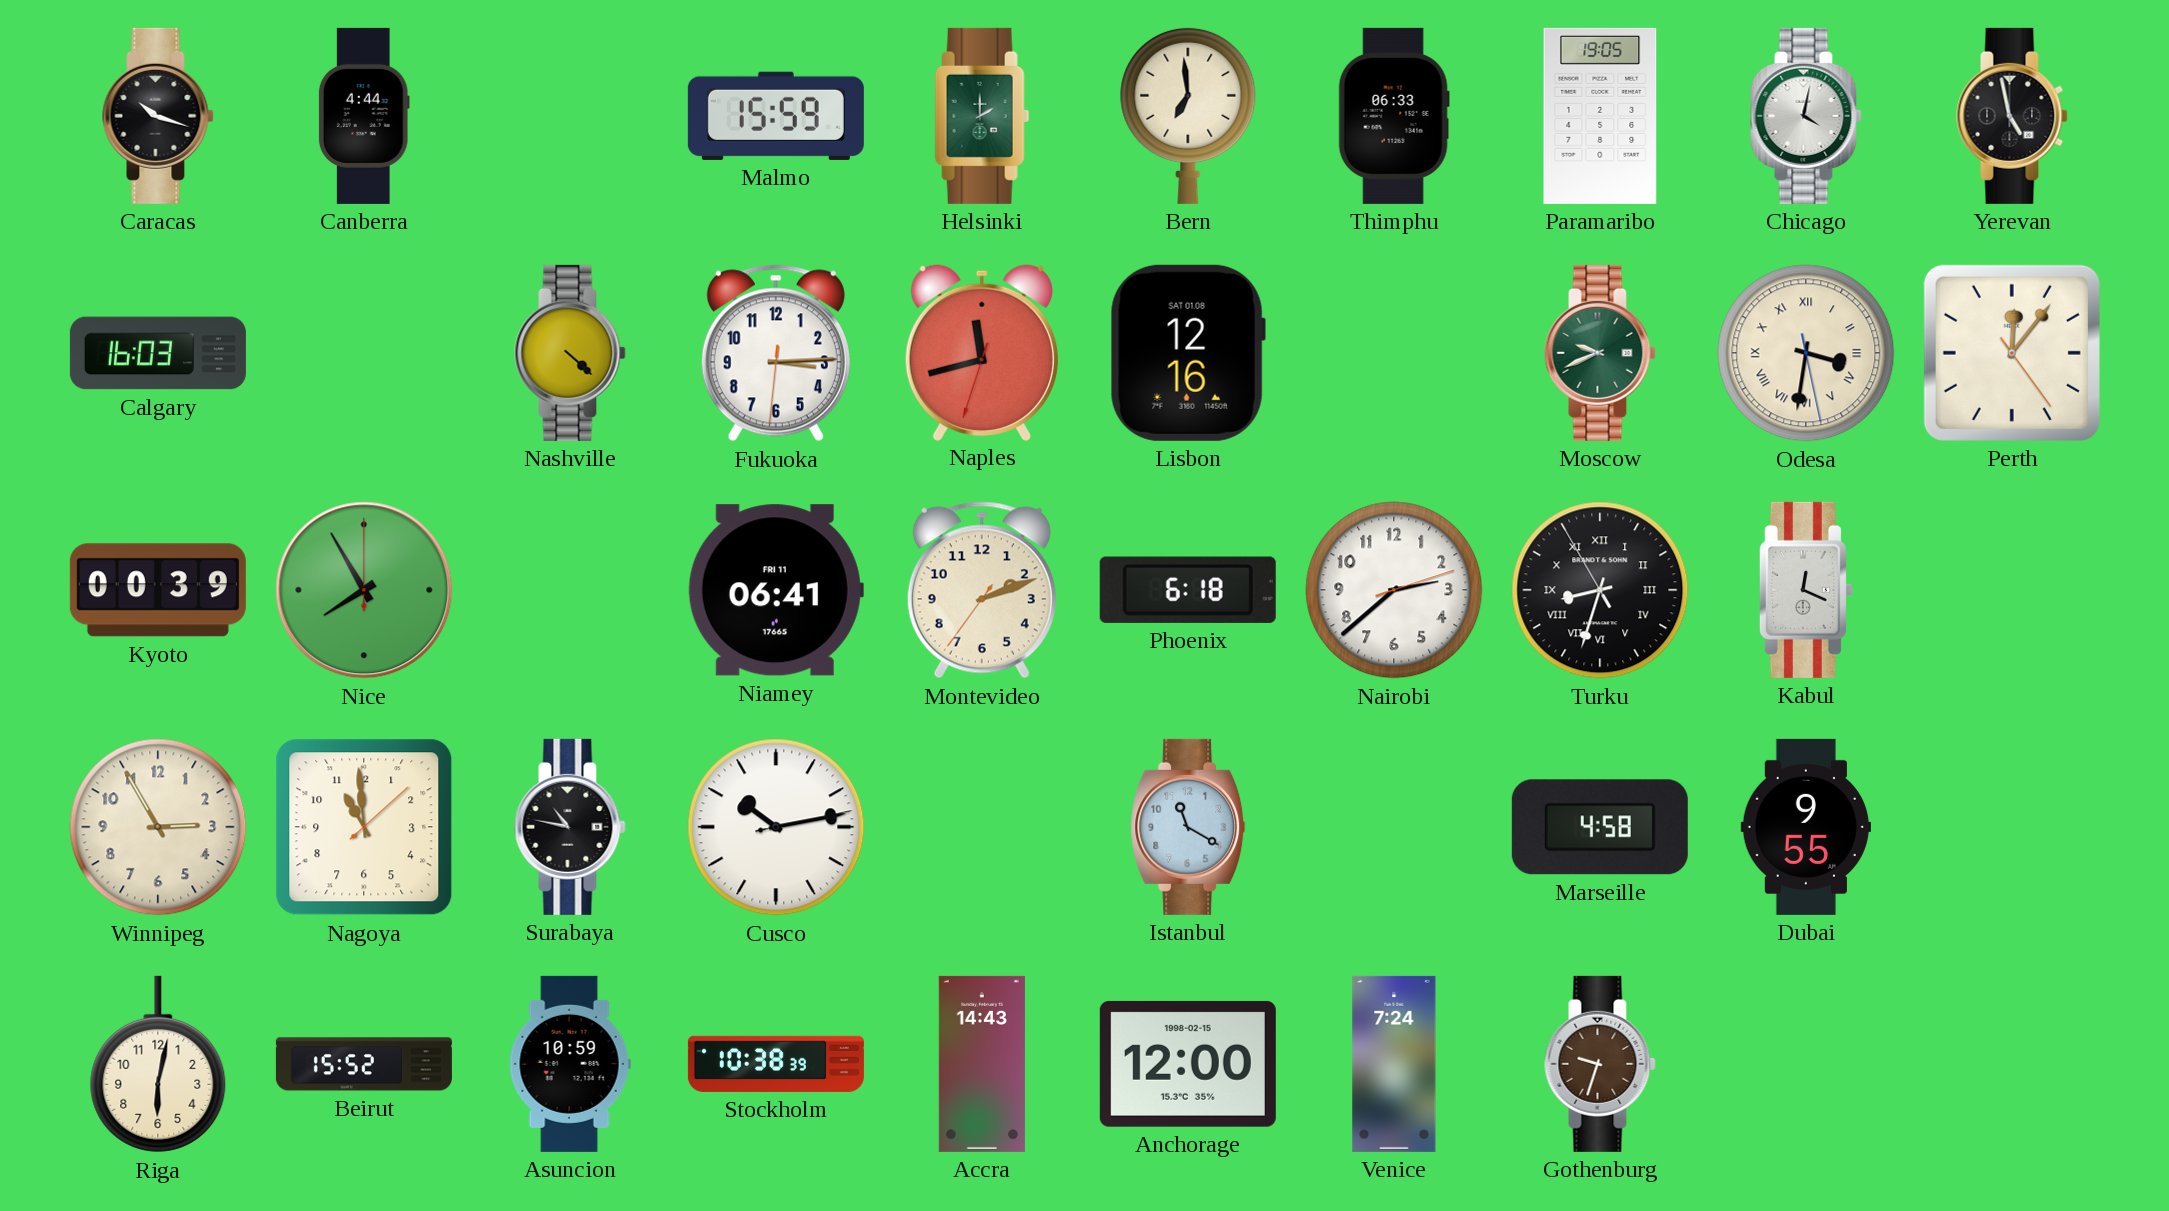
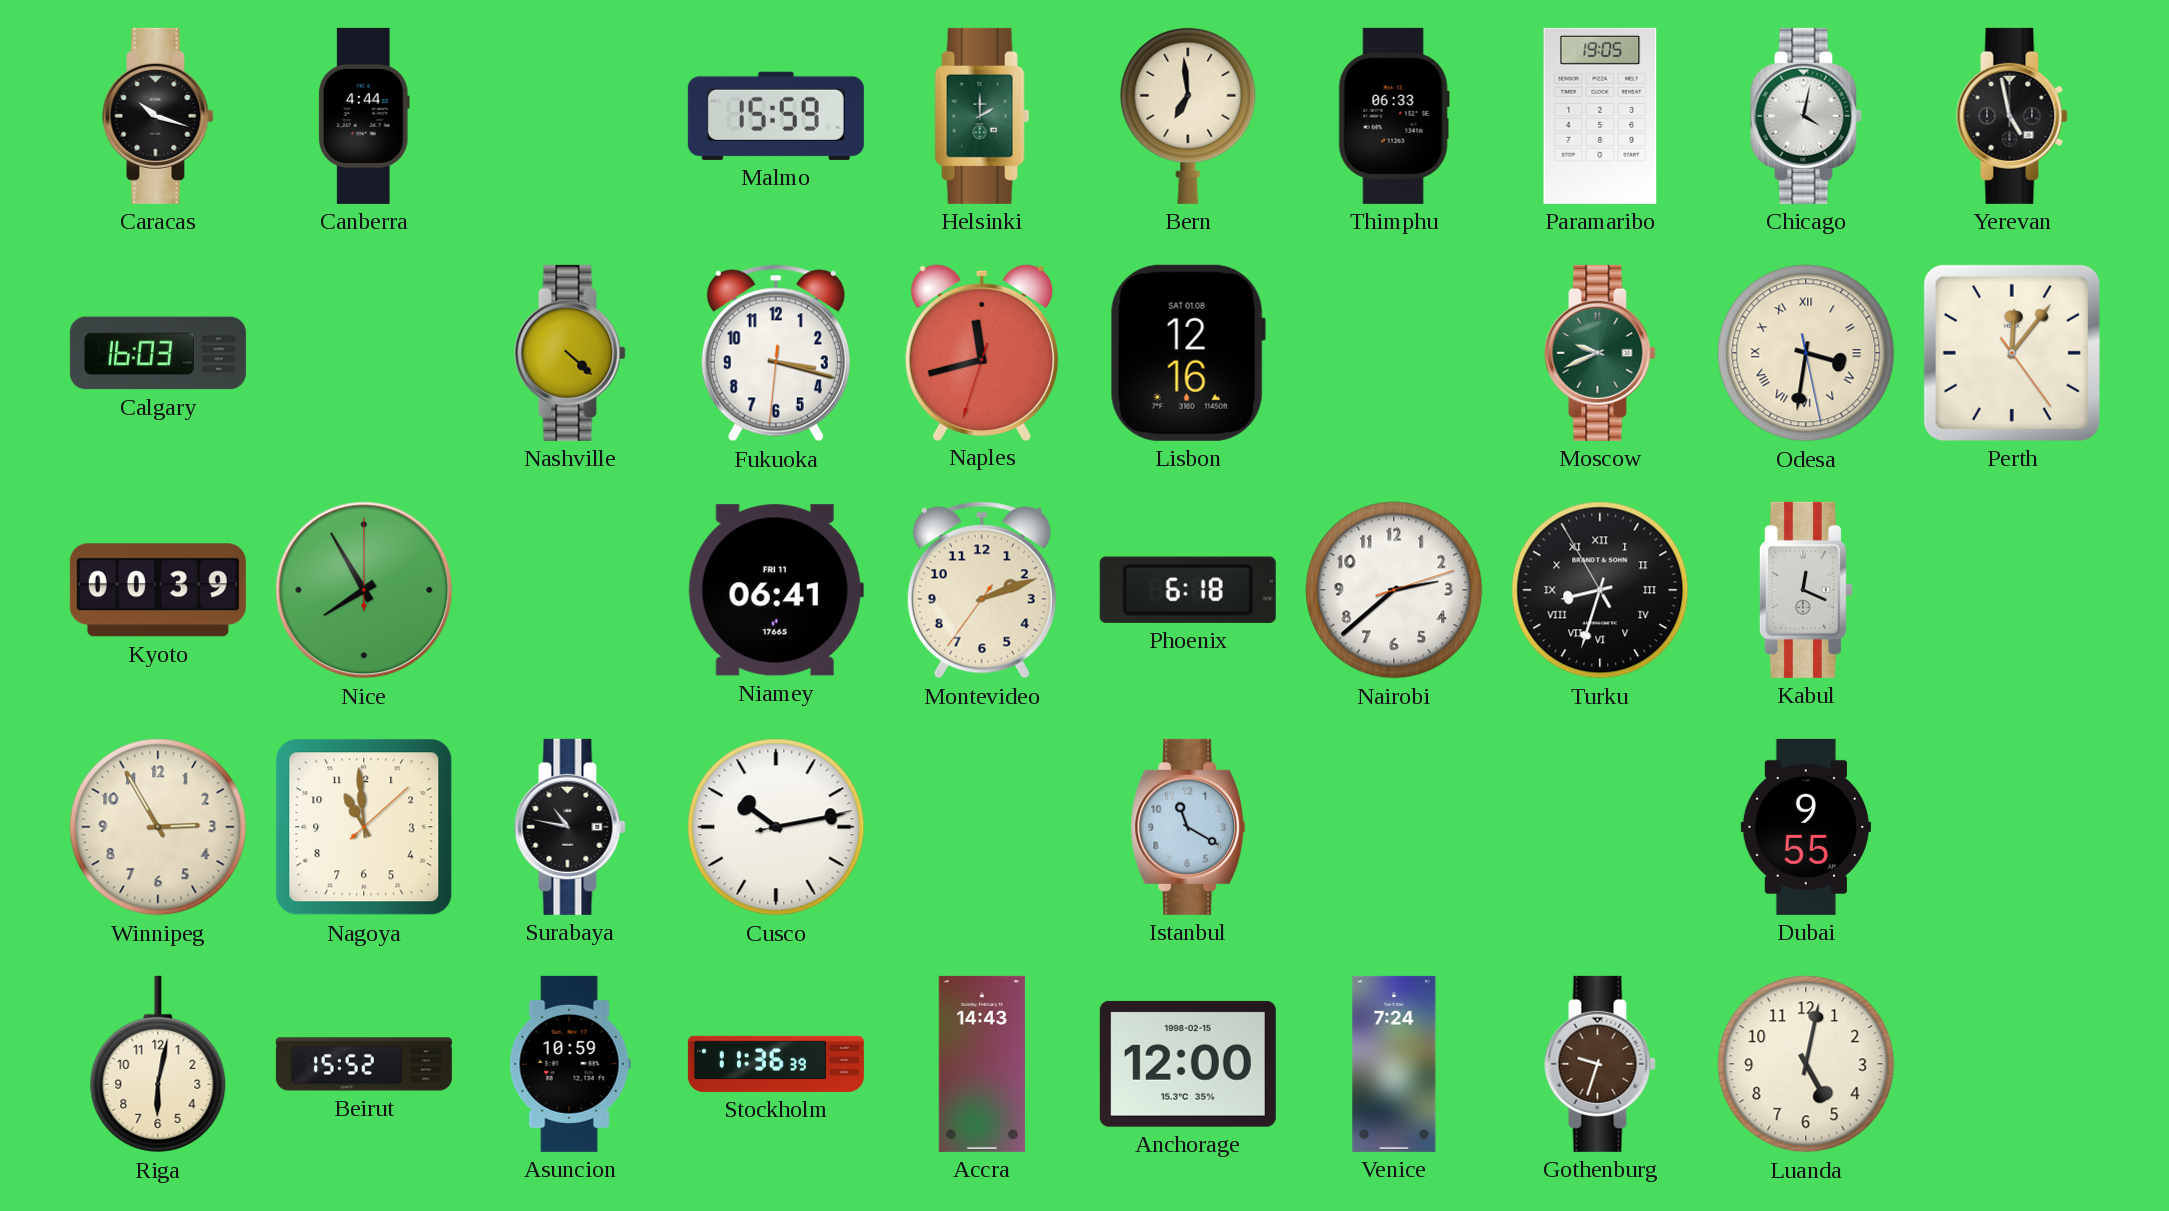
Fukuoka: 3:14 -> 3:17
Marseille: 4:58 -> none
Stockholm: 10:38 -> 11:36
Luanda: none -> 5:02
